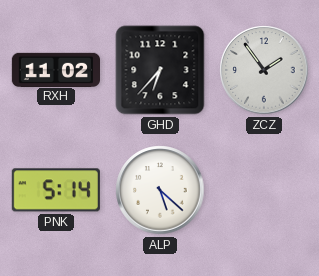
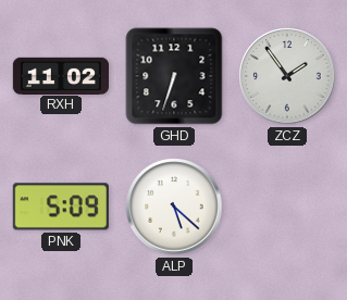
GHD: 6:37 -> 6:33
PNK: 5:14 -> 5:09
